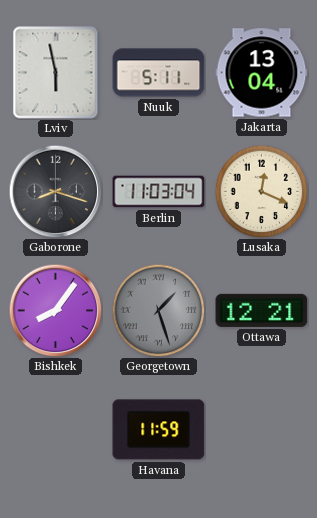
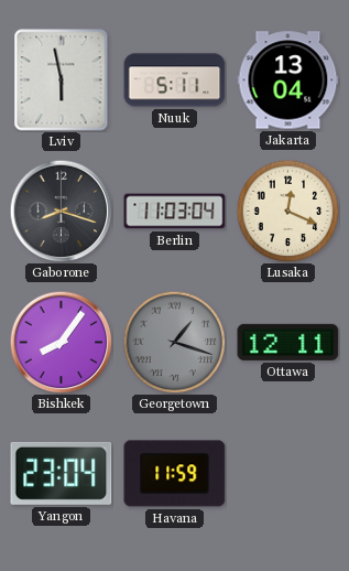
Georgetown: 1:27 -> 1:18
Ottawa: 12:21 -> 12:11
Yangon: none -> 23:04
